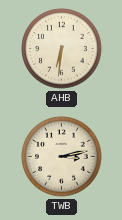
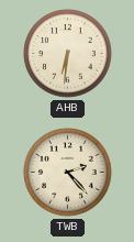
TWB: 3:13 -> 2:23
